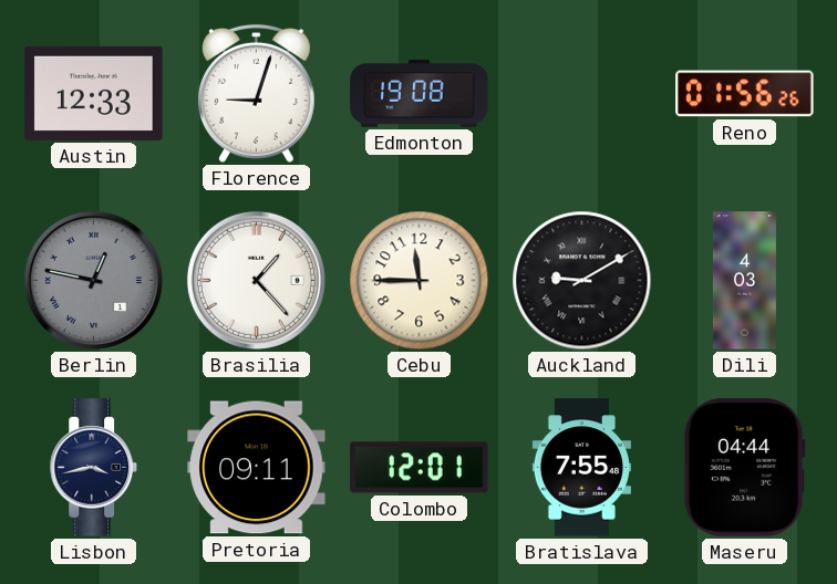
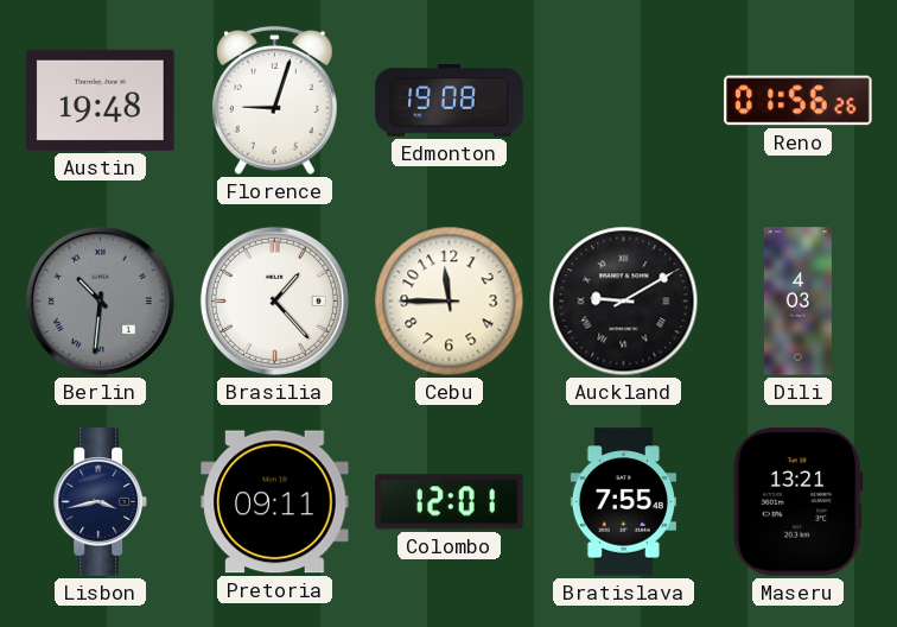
Austin: 12:33 -> 19:48
Berlin: 12:47 -> 10:31
Maseru: 04:44 -> 13:21
